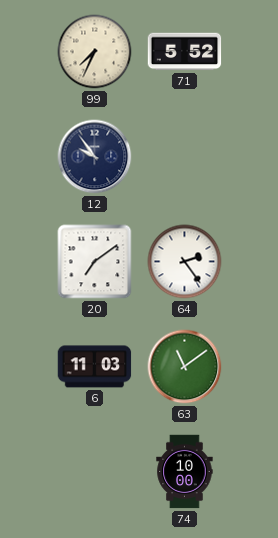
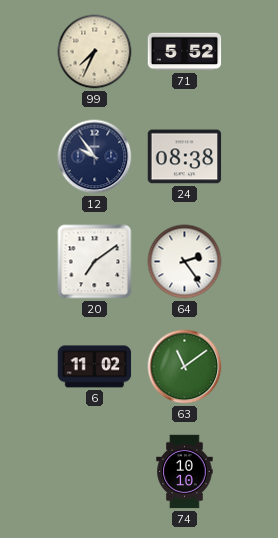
24: none -> 08:38
6: 11:03 -> 11:02
74: 10:00 -> 10:10
